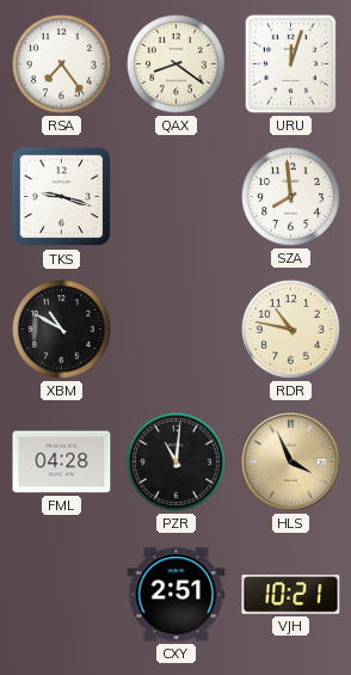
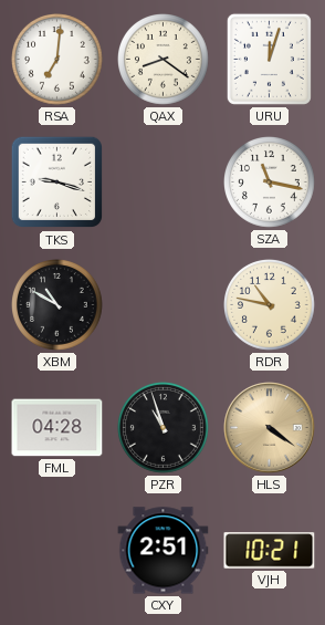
RSA: 7:24 -> 7:01
SZA: 7:59 -> 11:17
PZR: 11:01 -> 10:57
HLS: 3:56 -> 4:21
